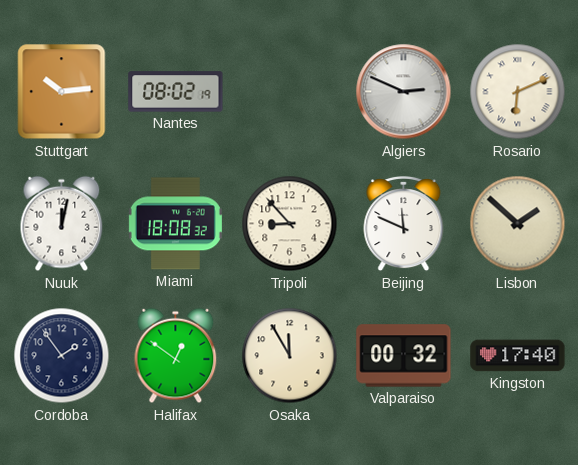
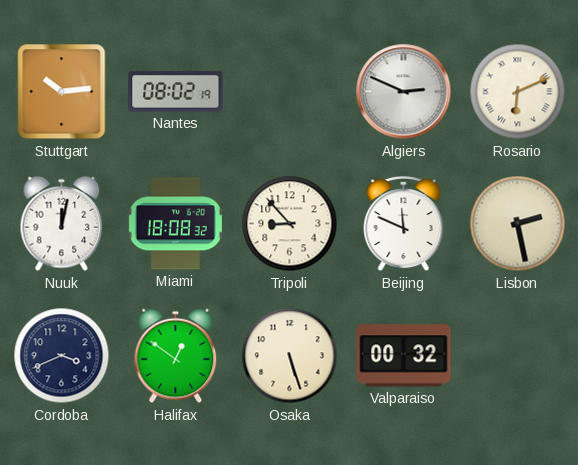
Lisbon: 1:52 -> 2:28
Cordoba: 1:54 -> 3:41
Osaka: 11:55 -> 5:27
Kingston: 17:40 -> none
